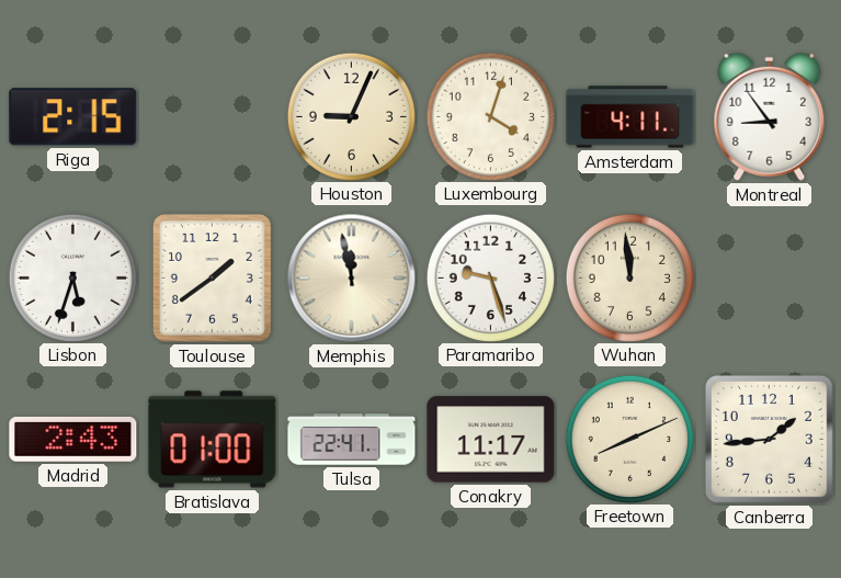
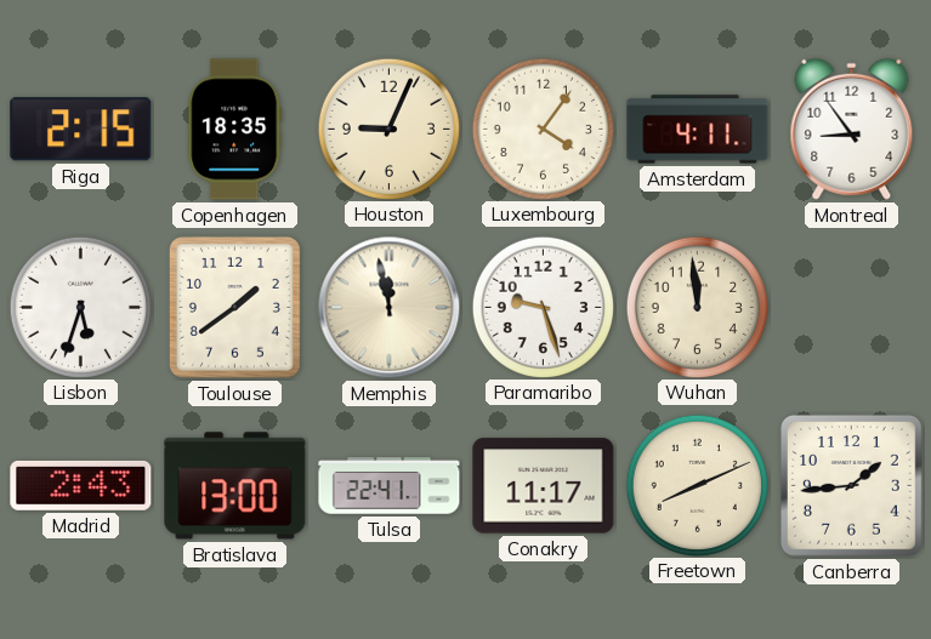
Copenhagen: none -> 18:35
Luxembourg: 4:03 -> 4:06
Bratislava: 01:00 -> 13:00
